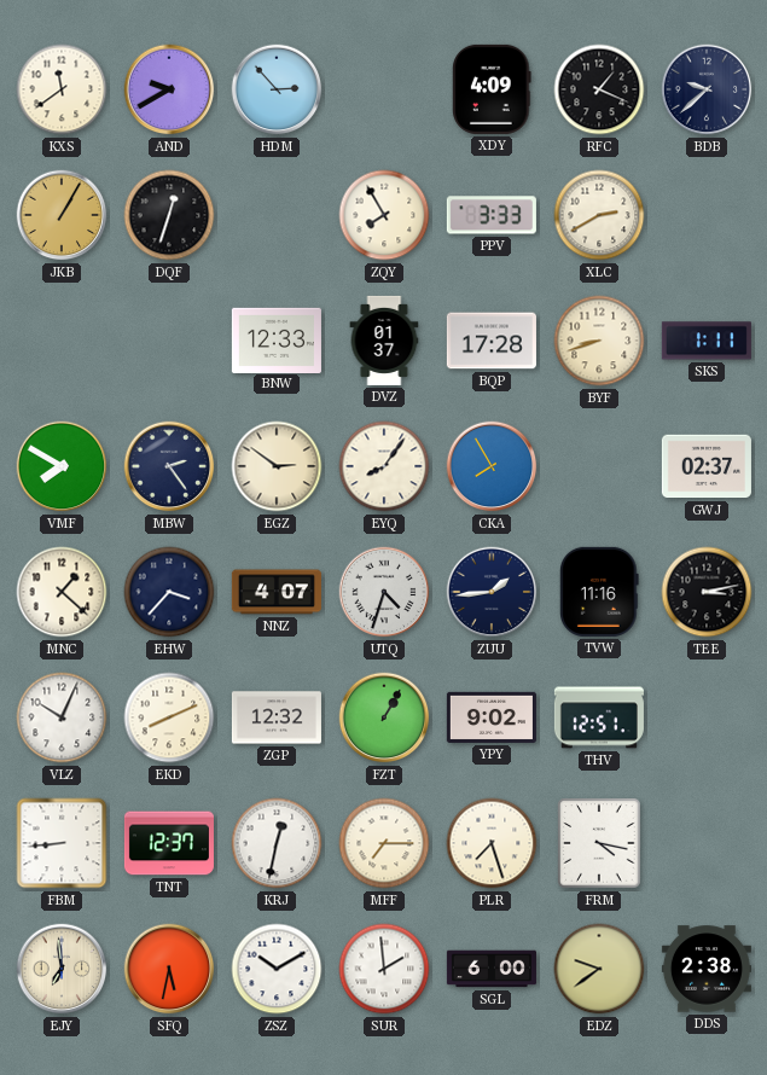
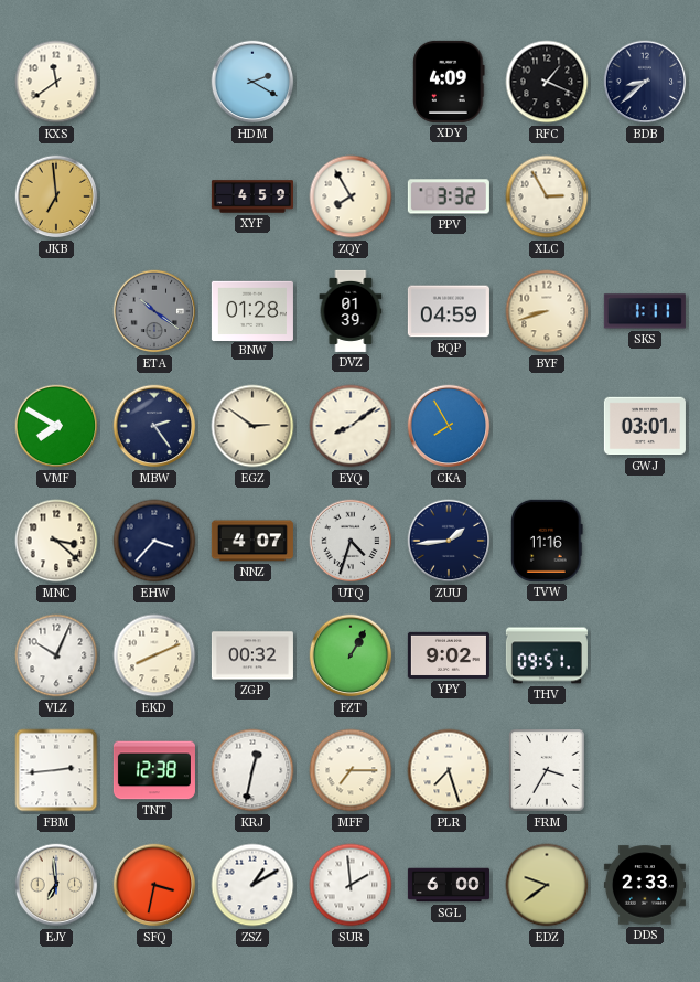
AND: 9:40 -> none
HDM: 2:53 -> 2:20
BDB: 9:38 -> 8:38
JKB: 1:05 -> 6:59
DQF: 12:33 -> none
XYF: none -> 4:59
PPV: 3:33 -> 3:32
XLC: 2:40 -> 2:55
ETA: none -> 10:21
BNW: 12:33 -> 01:28
DVZ: 01:37 -> 01:39
BQP: 17:28 -> 04:59
EYQ: 8:06 -> 8:09
GWJ: 02:37 -> 03:01
MNC: 1:22 -> 3:22
TEE: 3:13 -> none
ZGP: 12:32 -> 00:32
THV: 12:51 -> 09:51
FBM: 8:44 -> 2:44
TNT: 12:37 -> 12:38
FRM: 4:17 -> 3:35
SFQ: 5:32 -> 3:32
ZSZ: 10:10 -> 1:10
DDS: 2:38 -> 2:33
